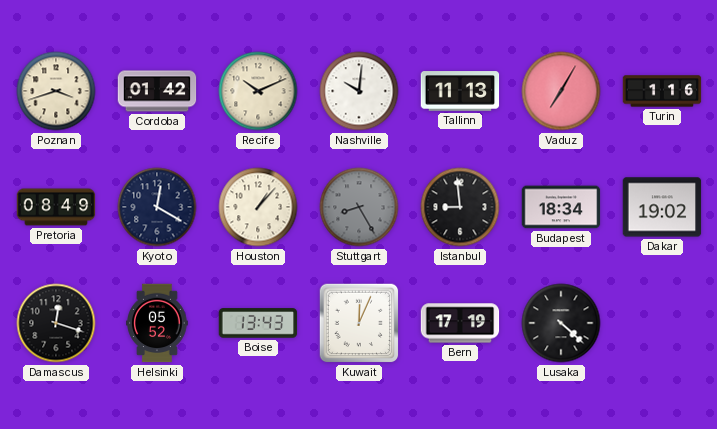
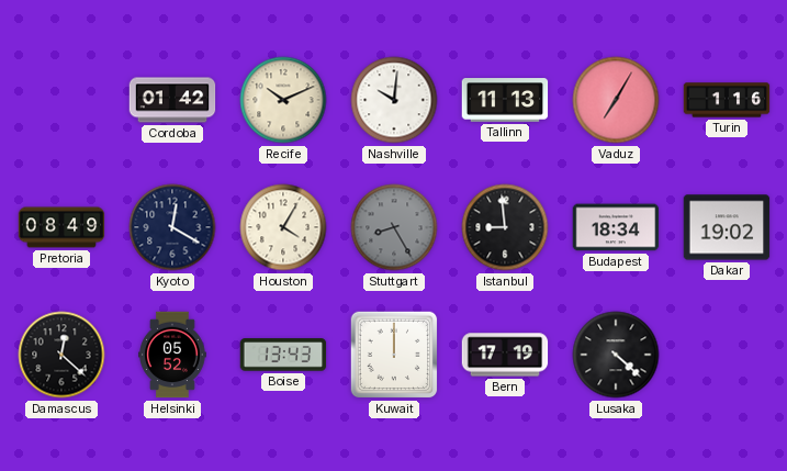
Poznan: 3:42 -> none
Houston: 1:07 -> 4:05
Damascus: 12:18 -> 12:22
Kuwait: 12:04 -> 12:00
